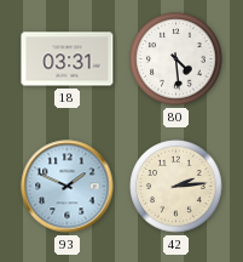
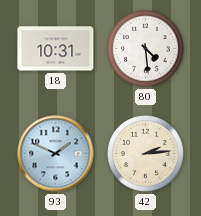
18: 03:31 -> 10:31
